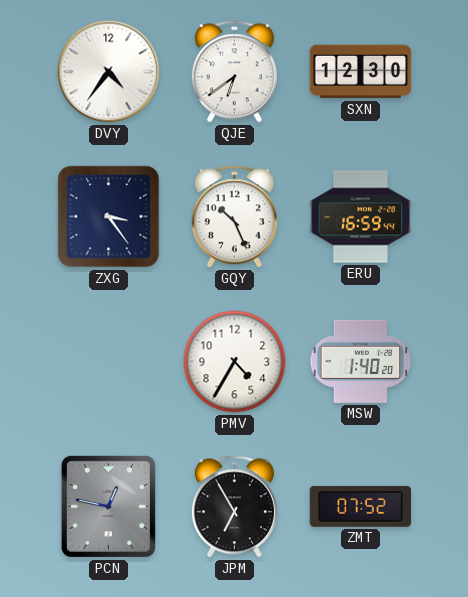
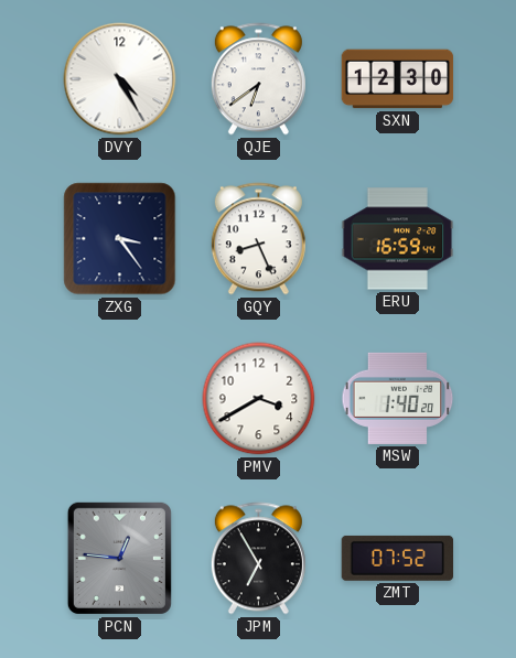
DVY: 4:36 -> 4:25
GQY: 10:26 -> 8:26
PMV: 4:35 -> 3:40
PCN: 12:47 -> 12:46
